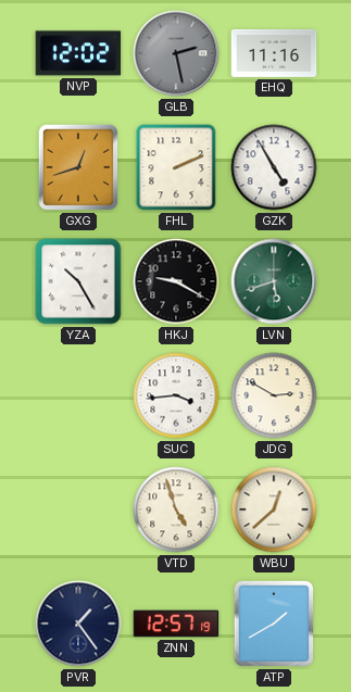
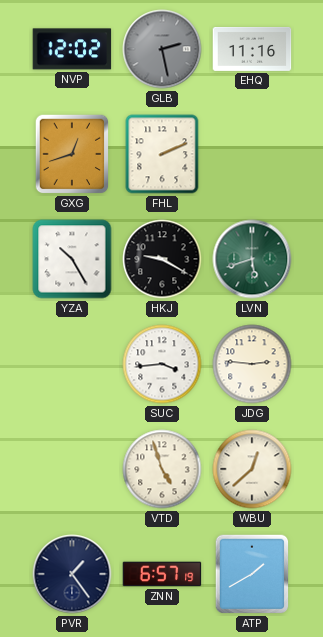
GZK: 4:55 -> none
JDG: 2:50 -> 2:46
ZNN: 12:57 -> 6:57
